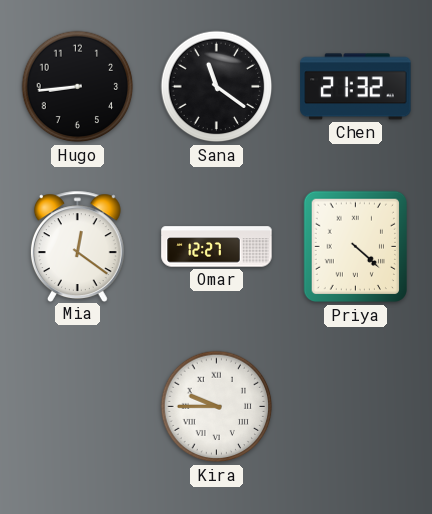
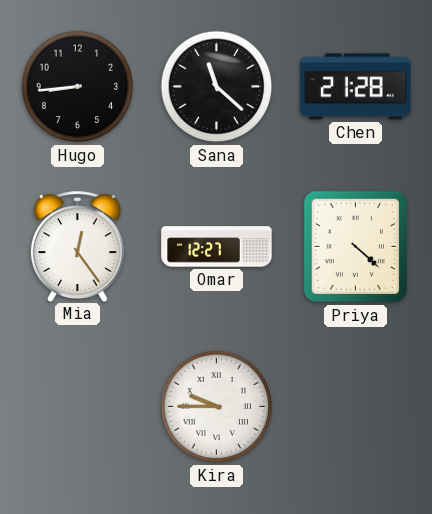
Sana: 11:21 -> 11:22
Chen: 21:32 -> 21:28
Mia: 12:21 -> 12:24
